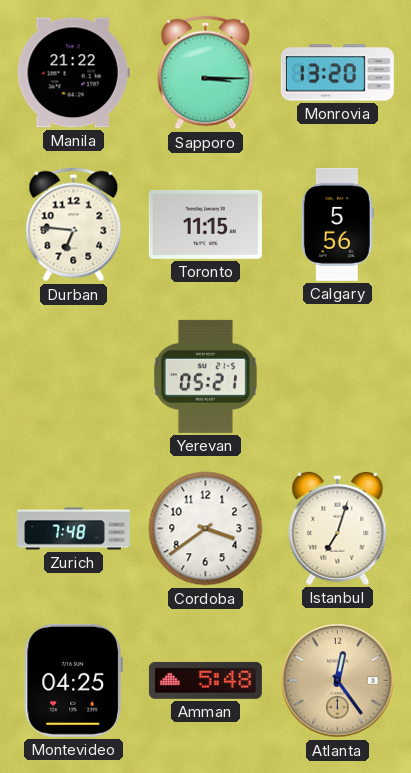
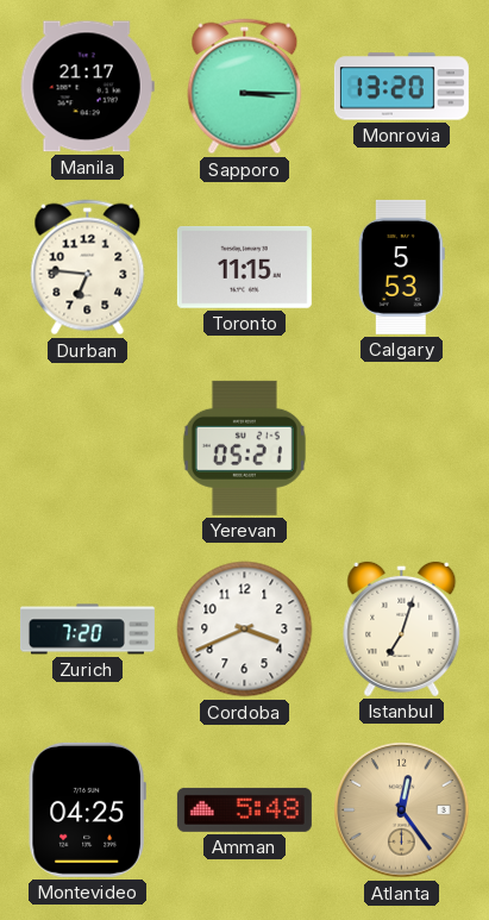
Manila: 21:22 -> 21:17
Calgary: 5:56 -> 5:53
Zurich: 7:48 -> 7:20
Cordoba: 3:39 -> 3:41
